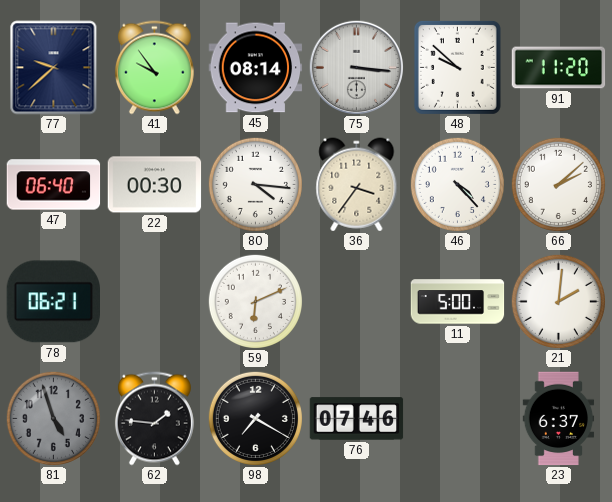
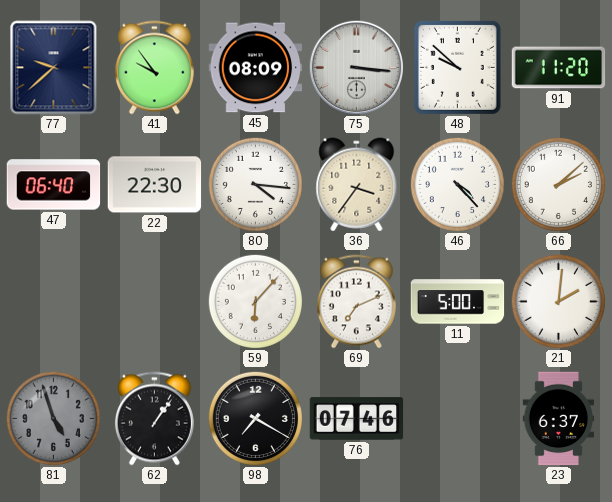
45: 08:14 -> 08:09
22: 00:30 -> 22:30
78: 06:21 -> none
59: 6:11 -> 6:07
69: none -> 7:11
62: 1:46 -> 1:06
